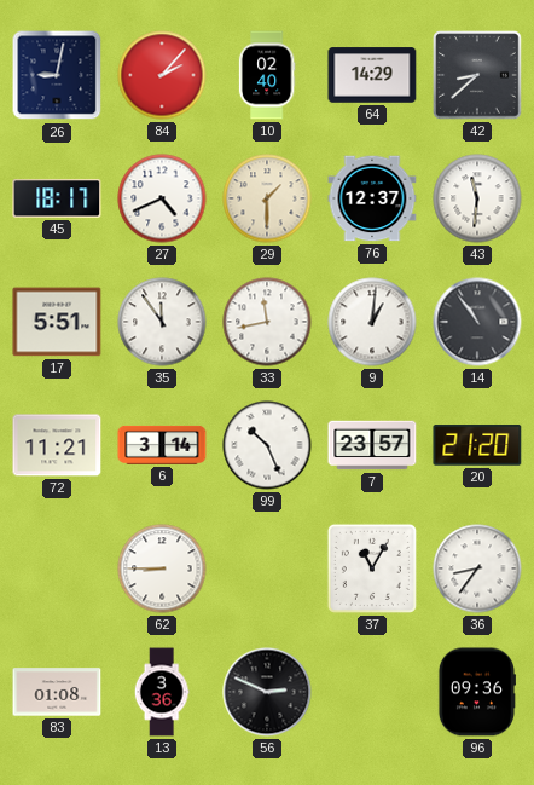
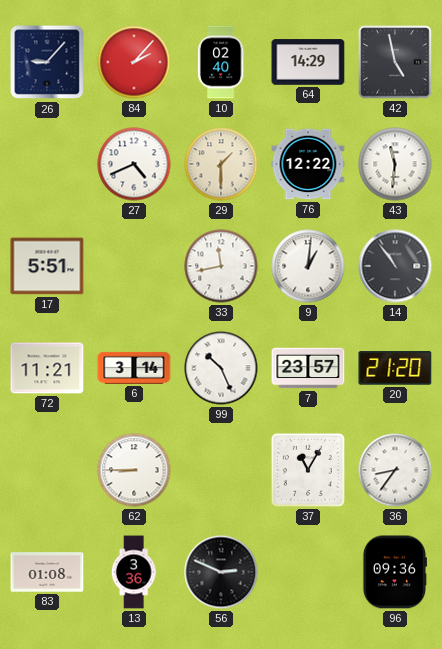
26: 9:02 -> 9:07
42: 8:38 -> 4:58
45: 18:17 -> none
76: 12:37 -> 12:22
35: 11:54 -> none
